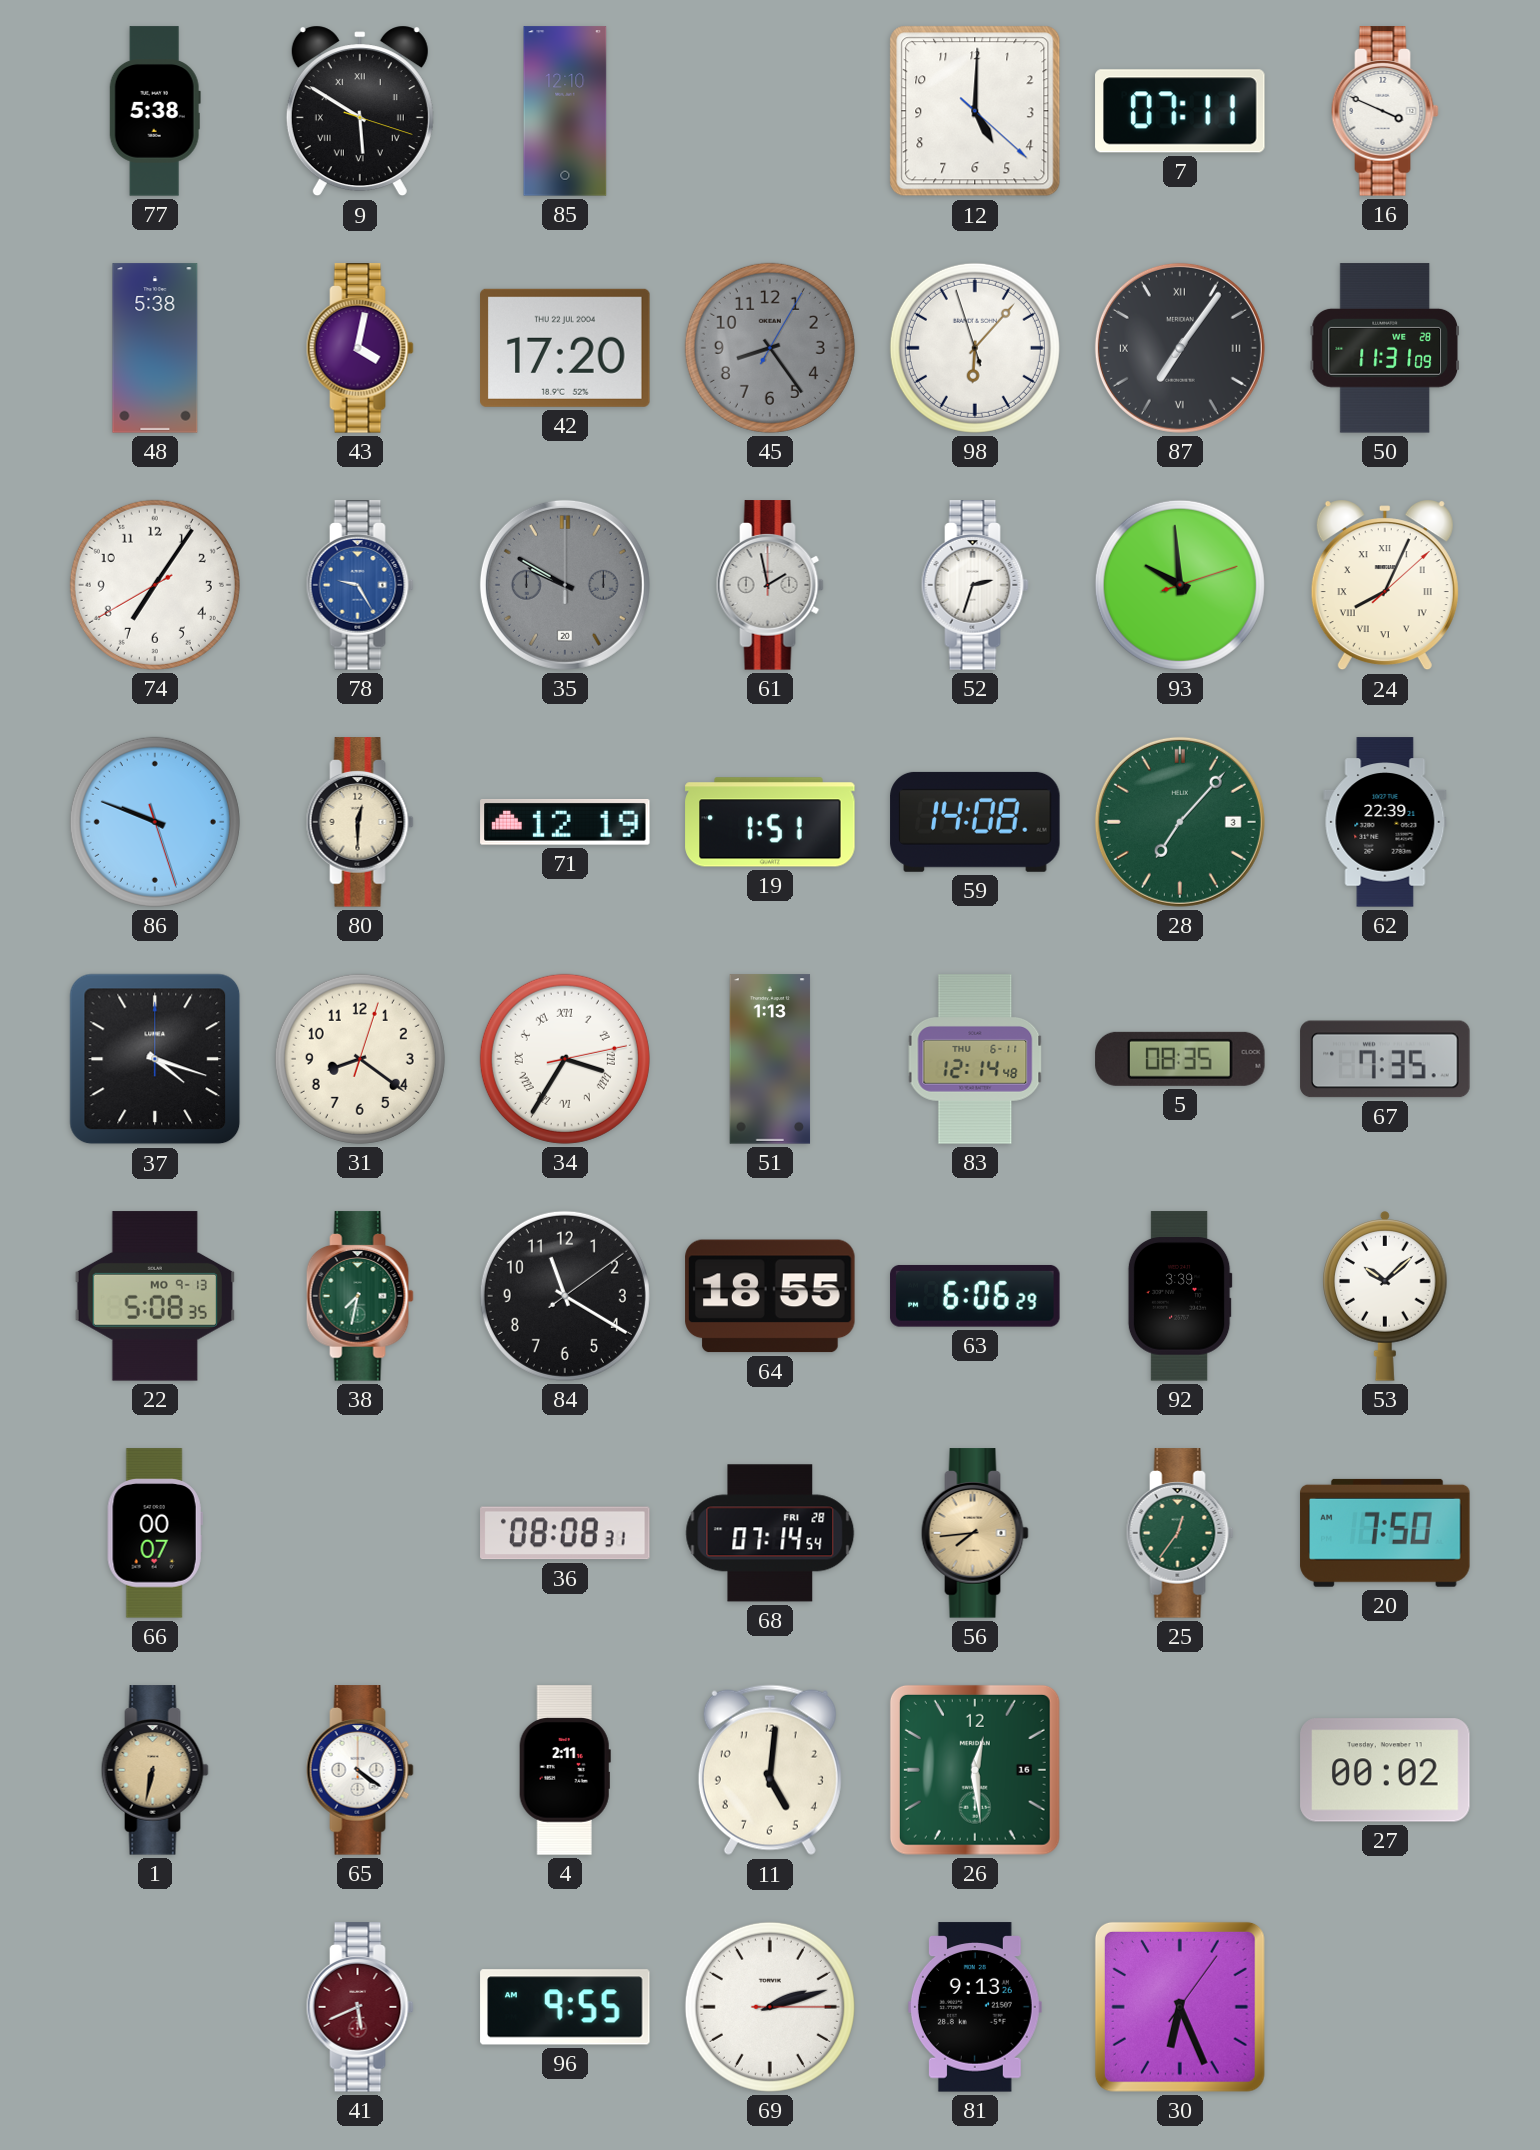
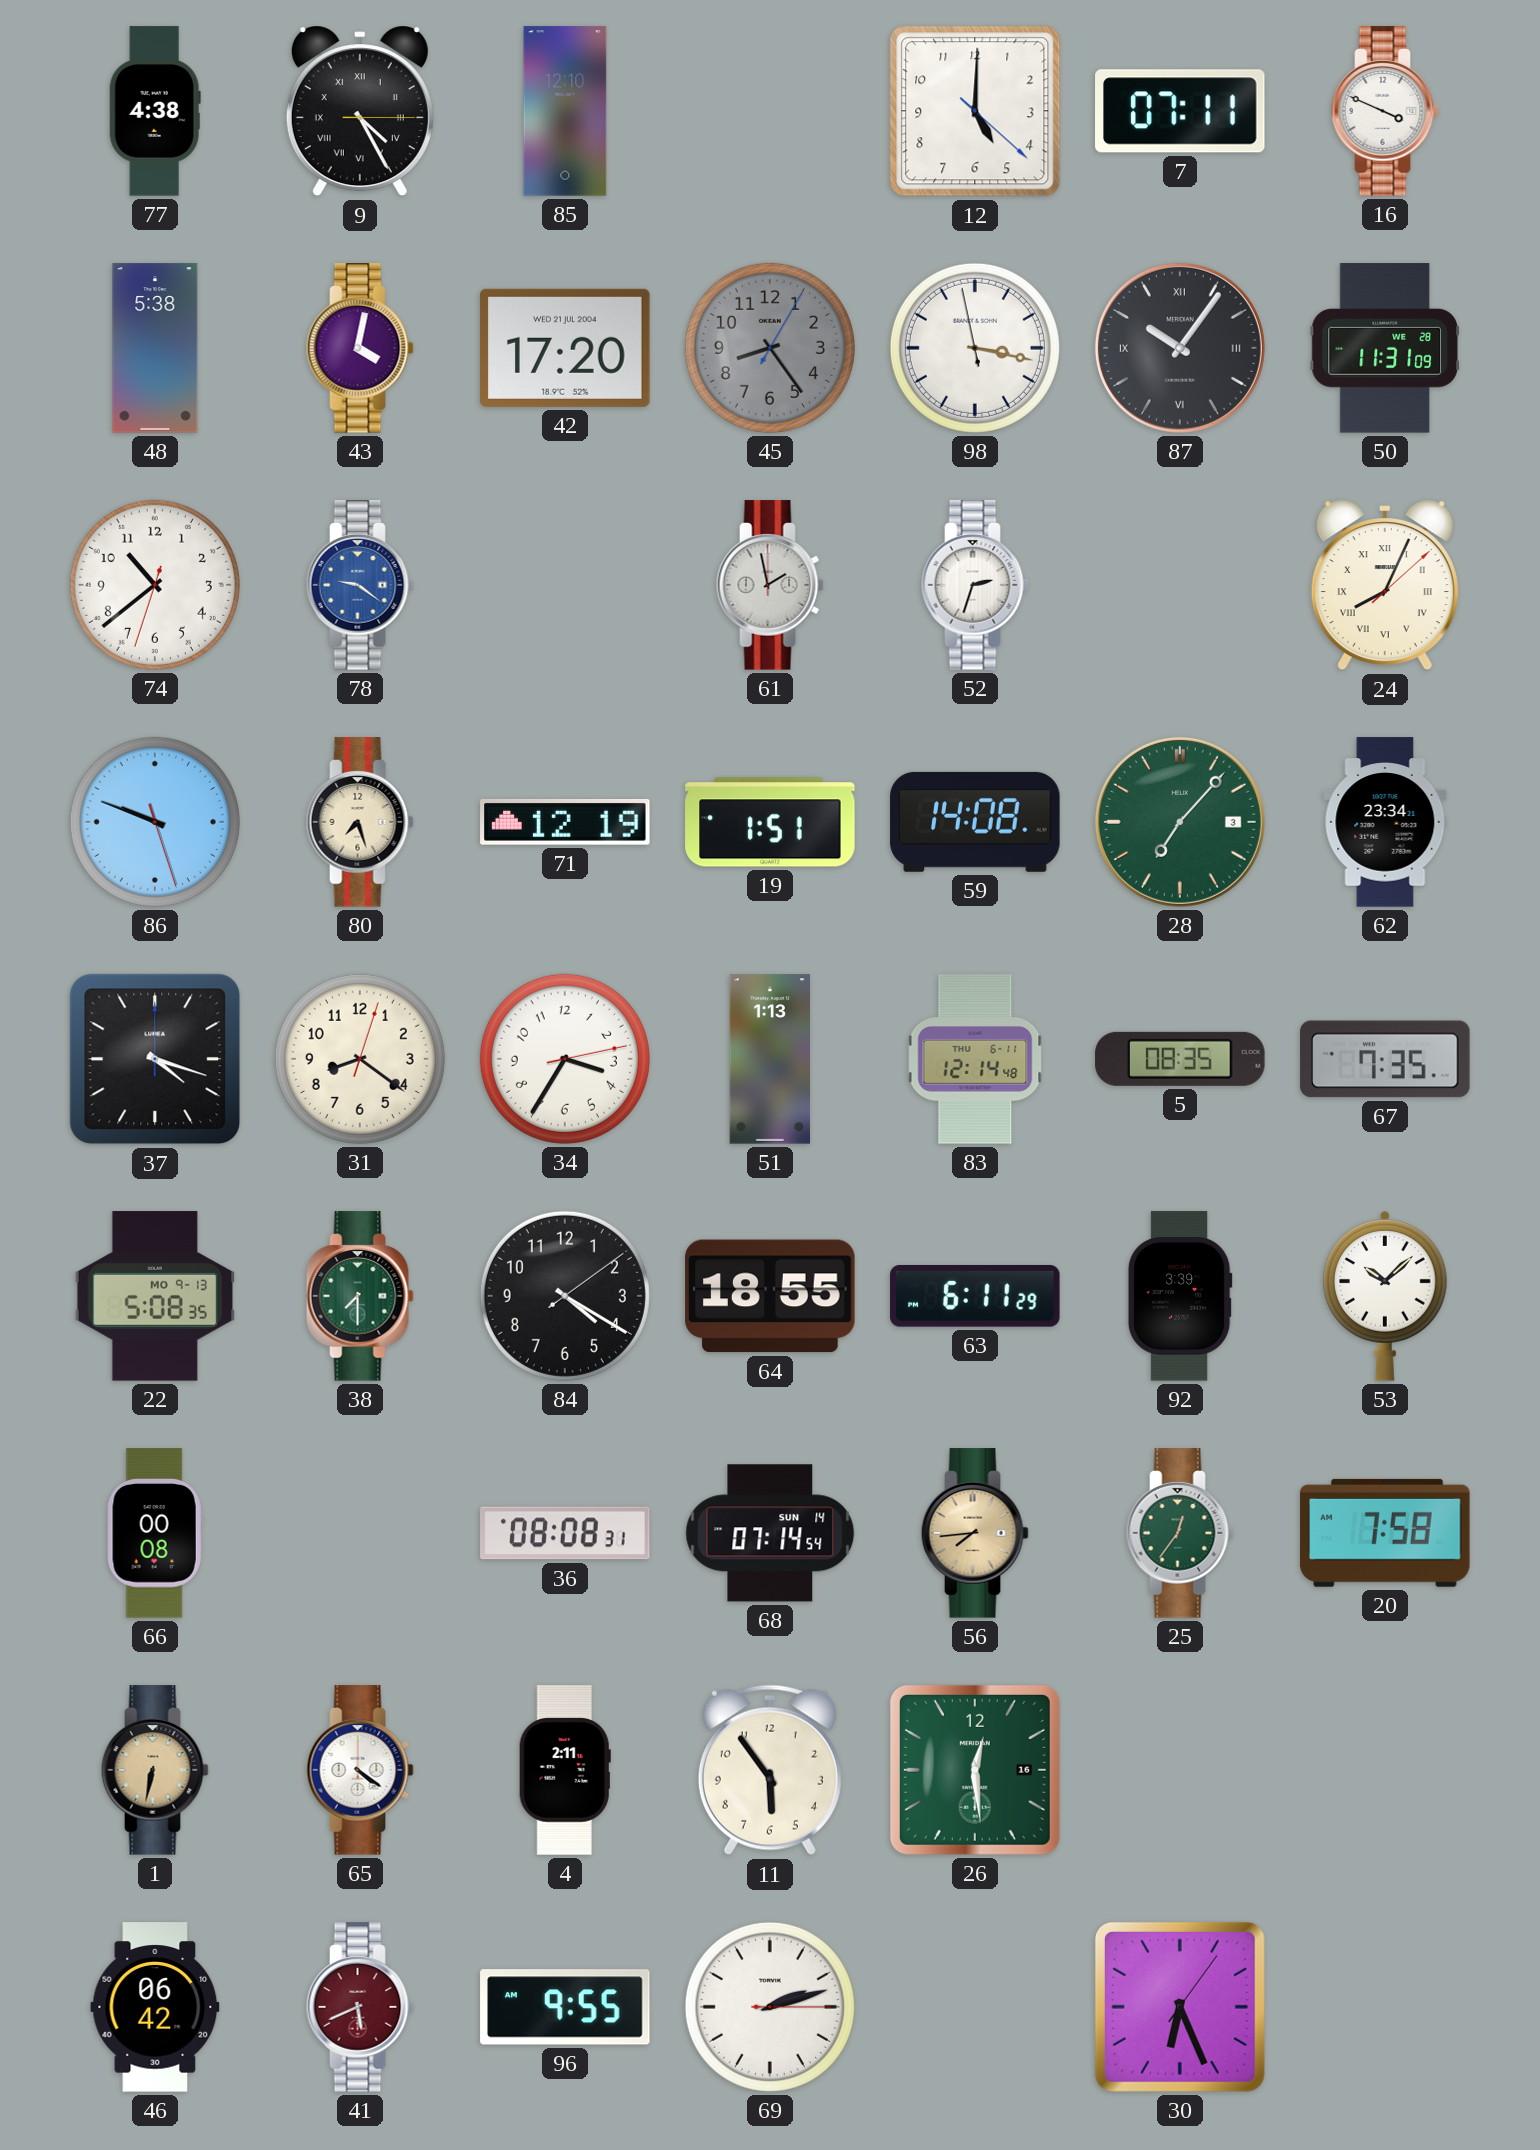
77: 5:38 -> 4:38
9: 5:50 -> 4:25
42 date: THU 22 JUL 2004 -> WED 21 JUL 2004
98: 6:06 -> 3:16
87: 7:06 -> 10:06
74: 7:05 -> 10:38
78: 9:25 -> 9:21
35: 9:50 -> none
93: 9:59 -> none
80: 12:30 -> 7:27
62: 22:39 -> 23:34
34 numerals: Roman -> Arabic
38: 7:32 -> 7:30
84: 11:20 -> 4:20
63: 6:06 -> 6:11
66: 00:07 -> 00:08
68 date: FRI 28 -> SUN 14
20: 7:50 -> 7:58
11: 5:01 -> 5:54
27: 00:02 -> none
46: none -> 06:42
81: 9:13 -> none
